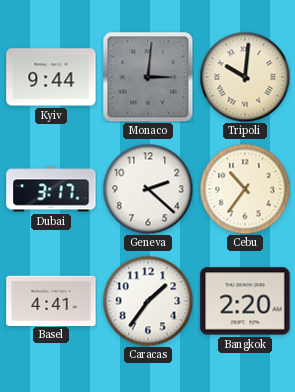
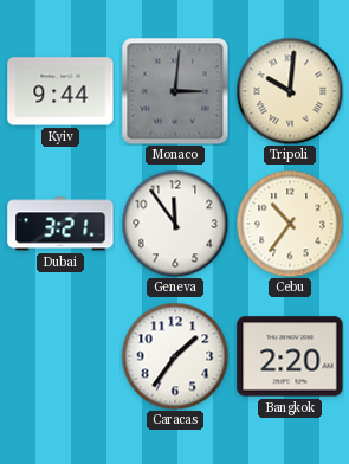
Dubai: 3:17 -> 3:21
Geneva: 2:22 -> 11:54
Basel: 4:41 -> none
